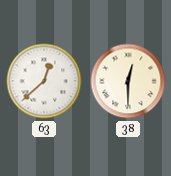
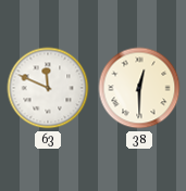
63: 12:38 -> 11:49
